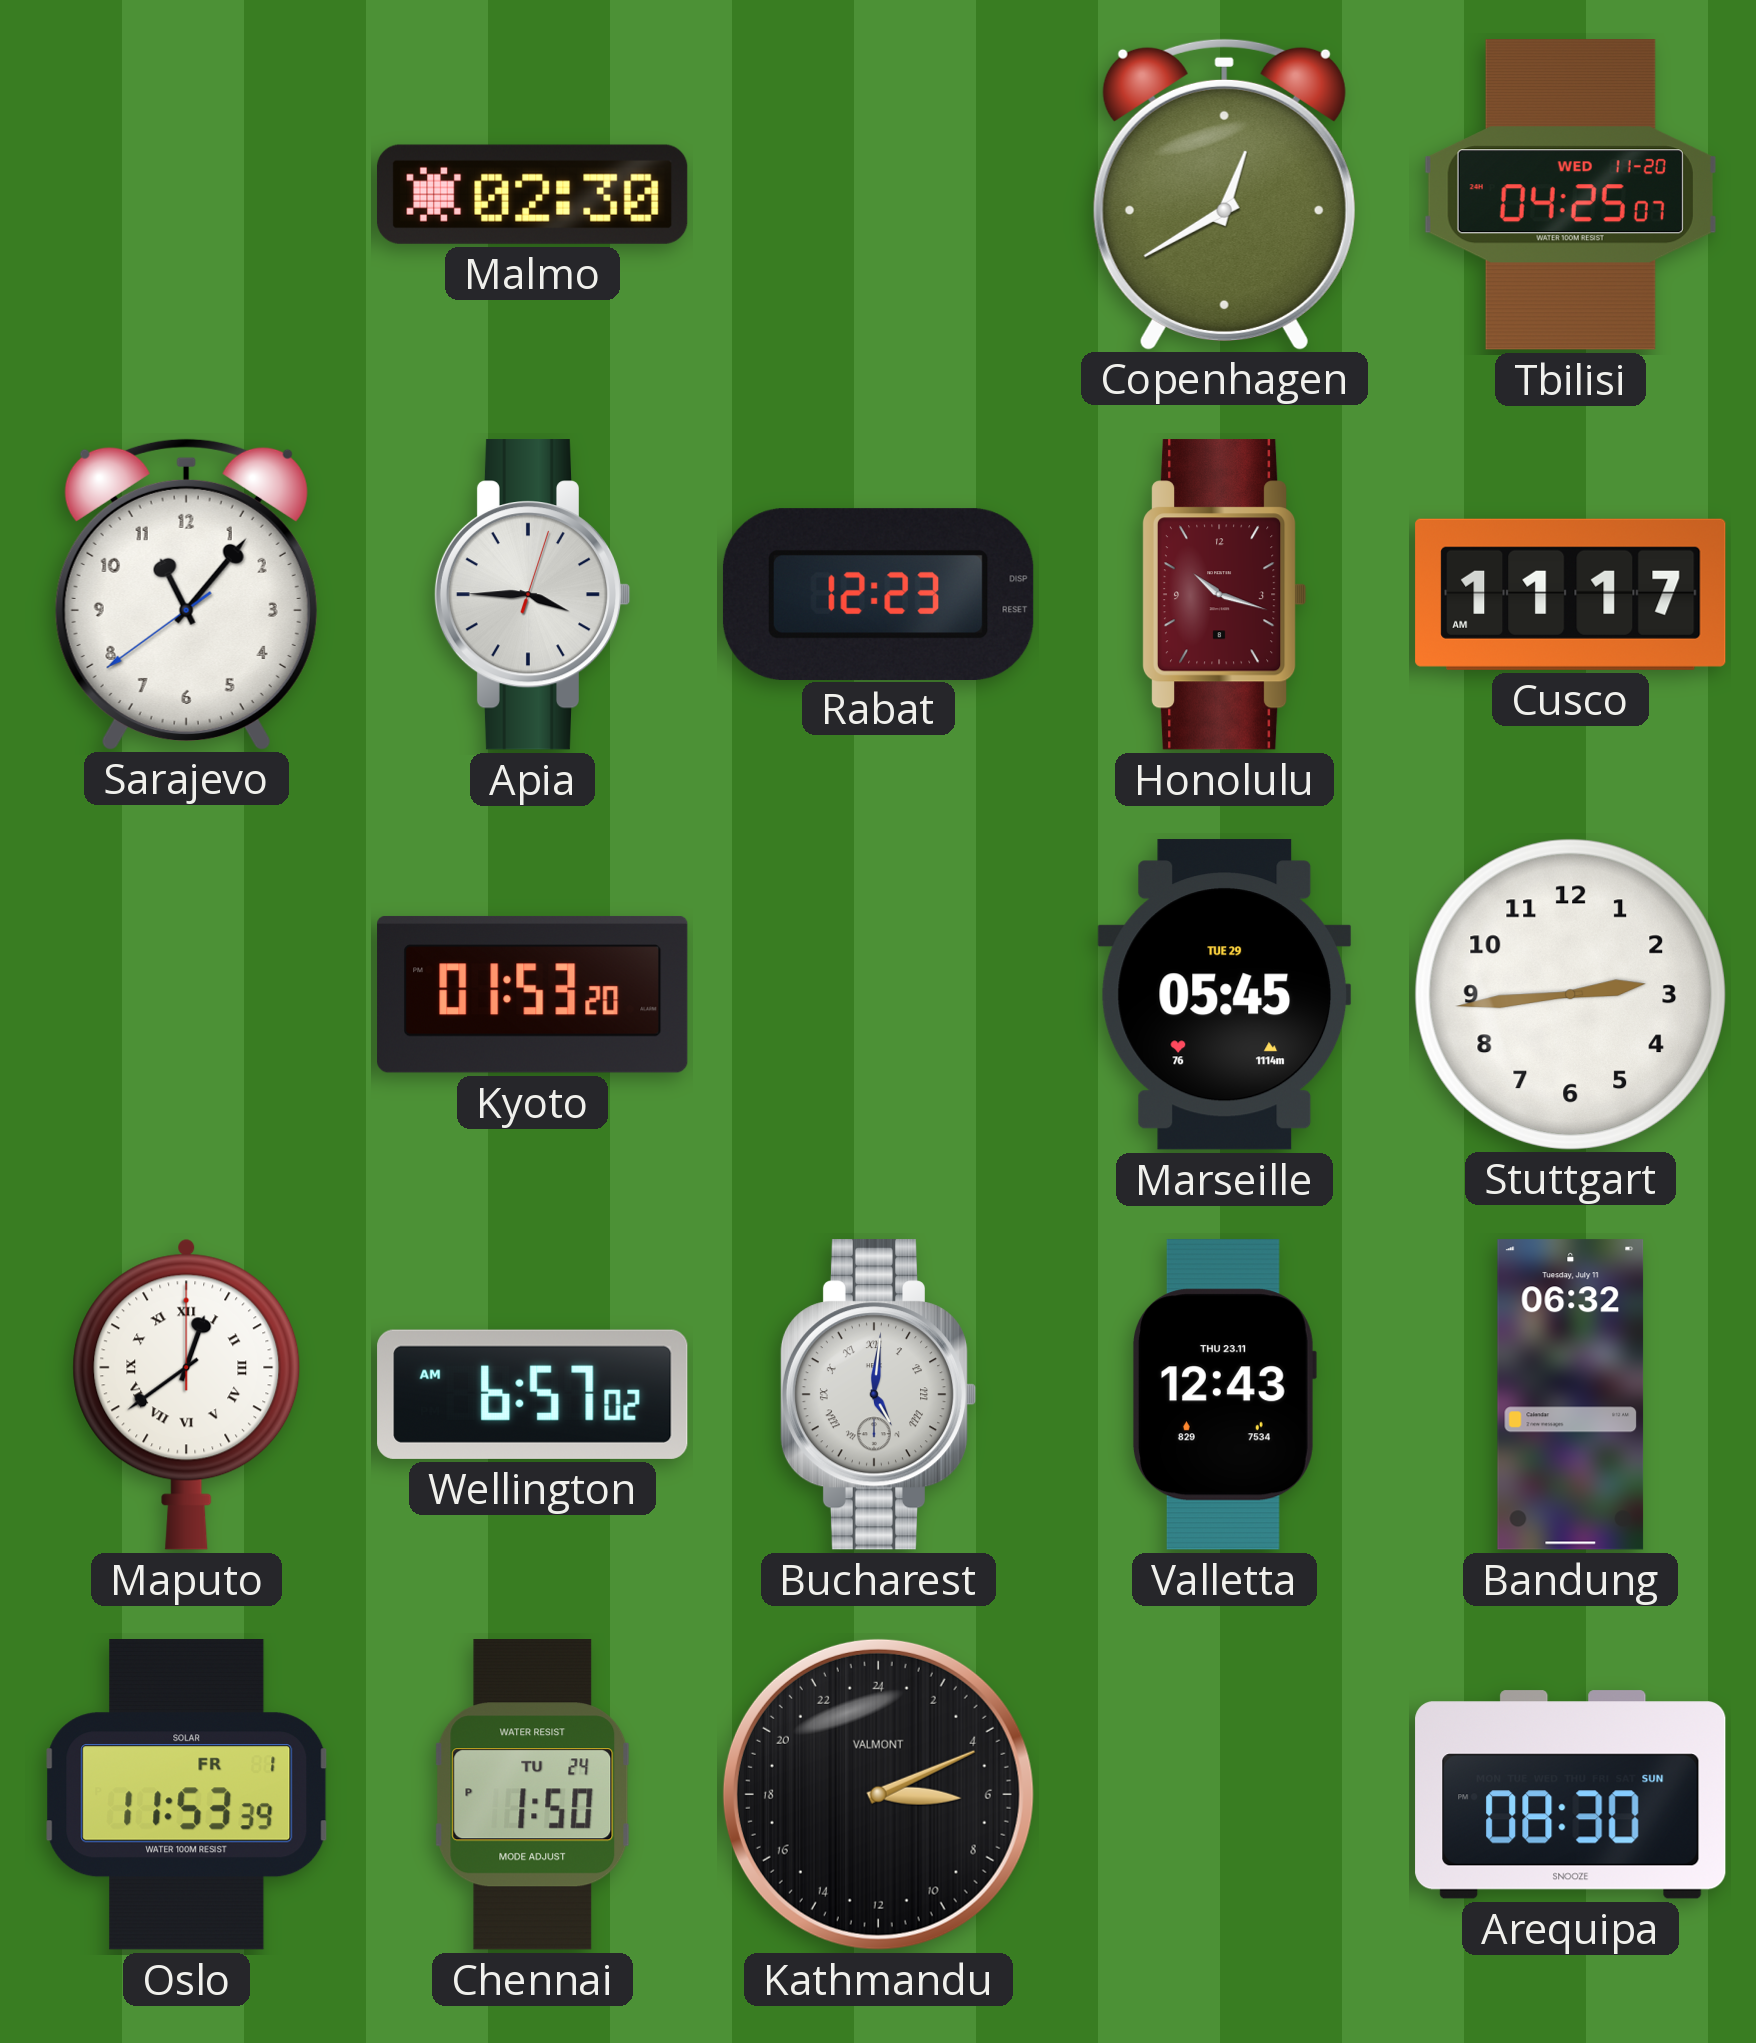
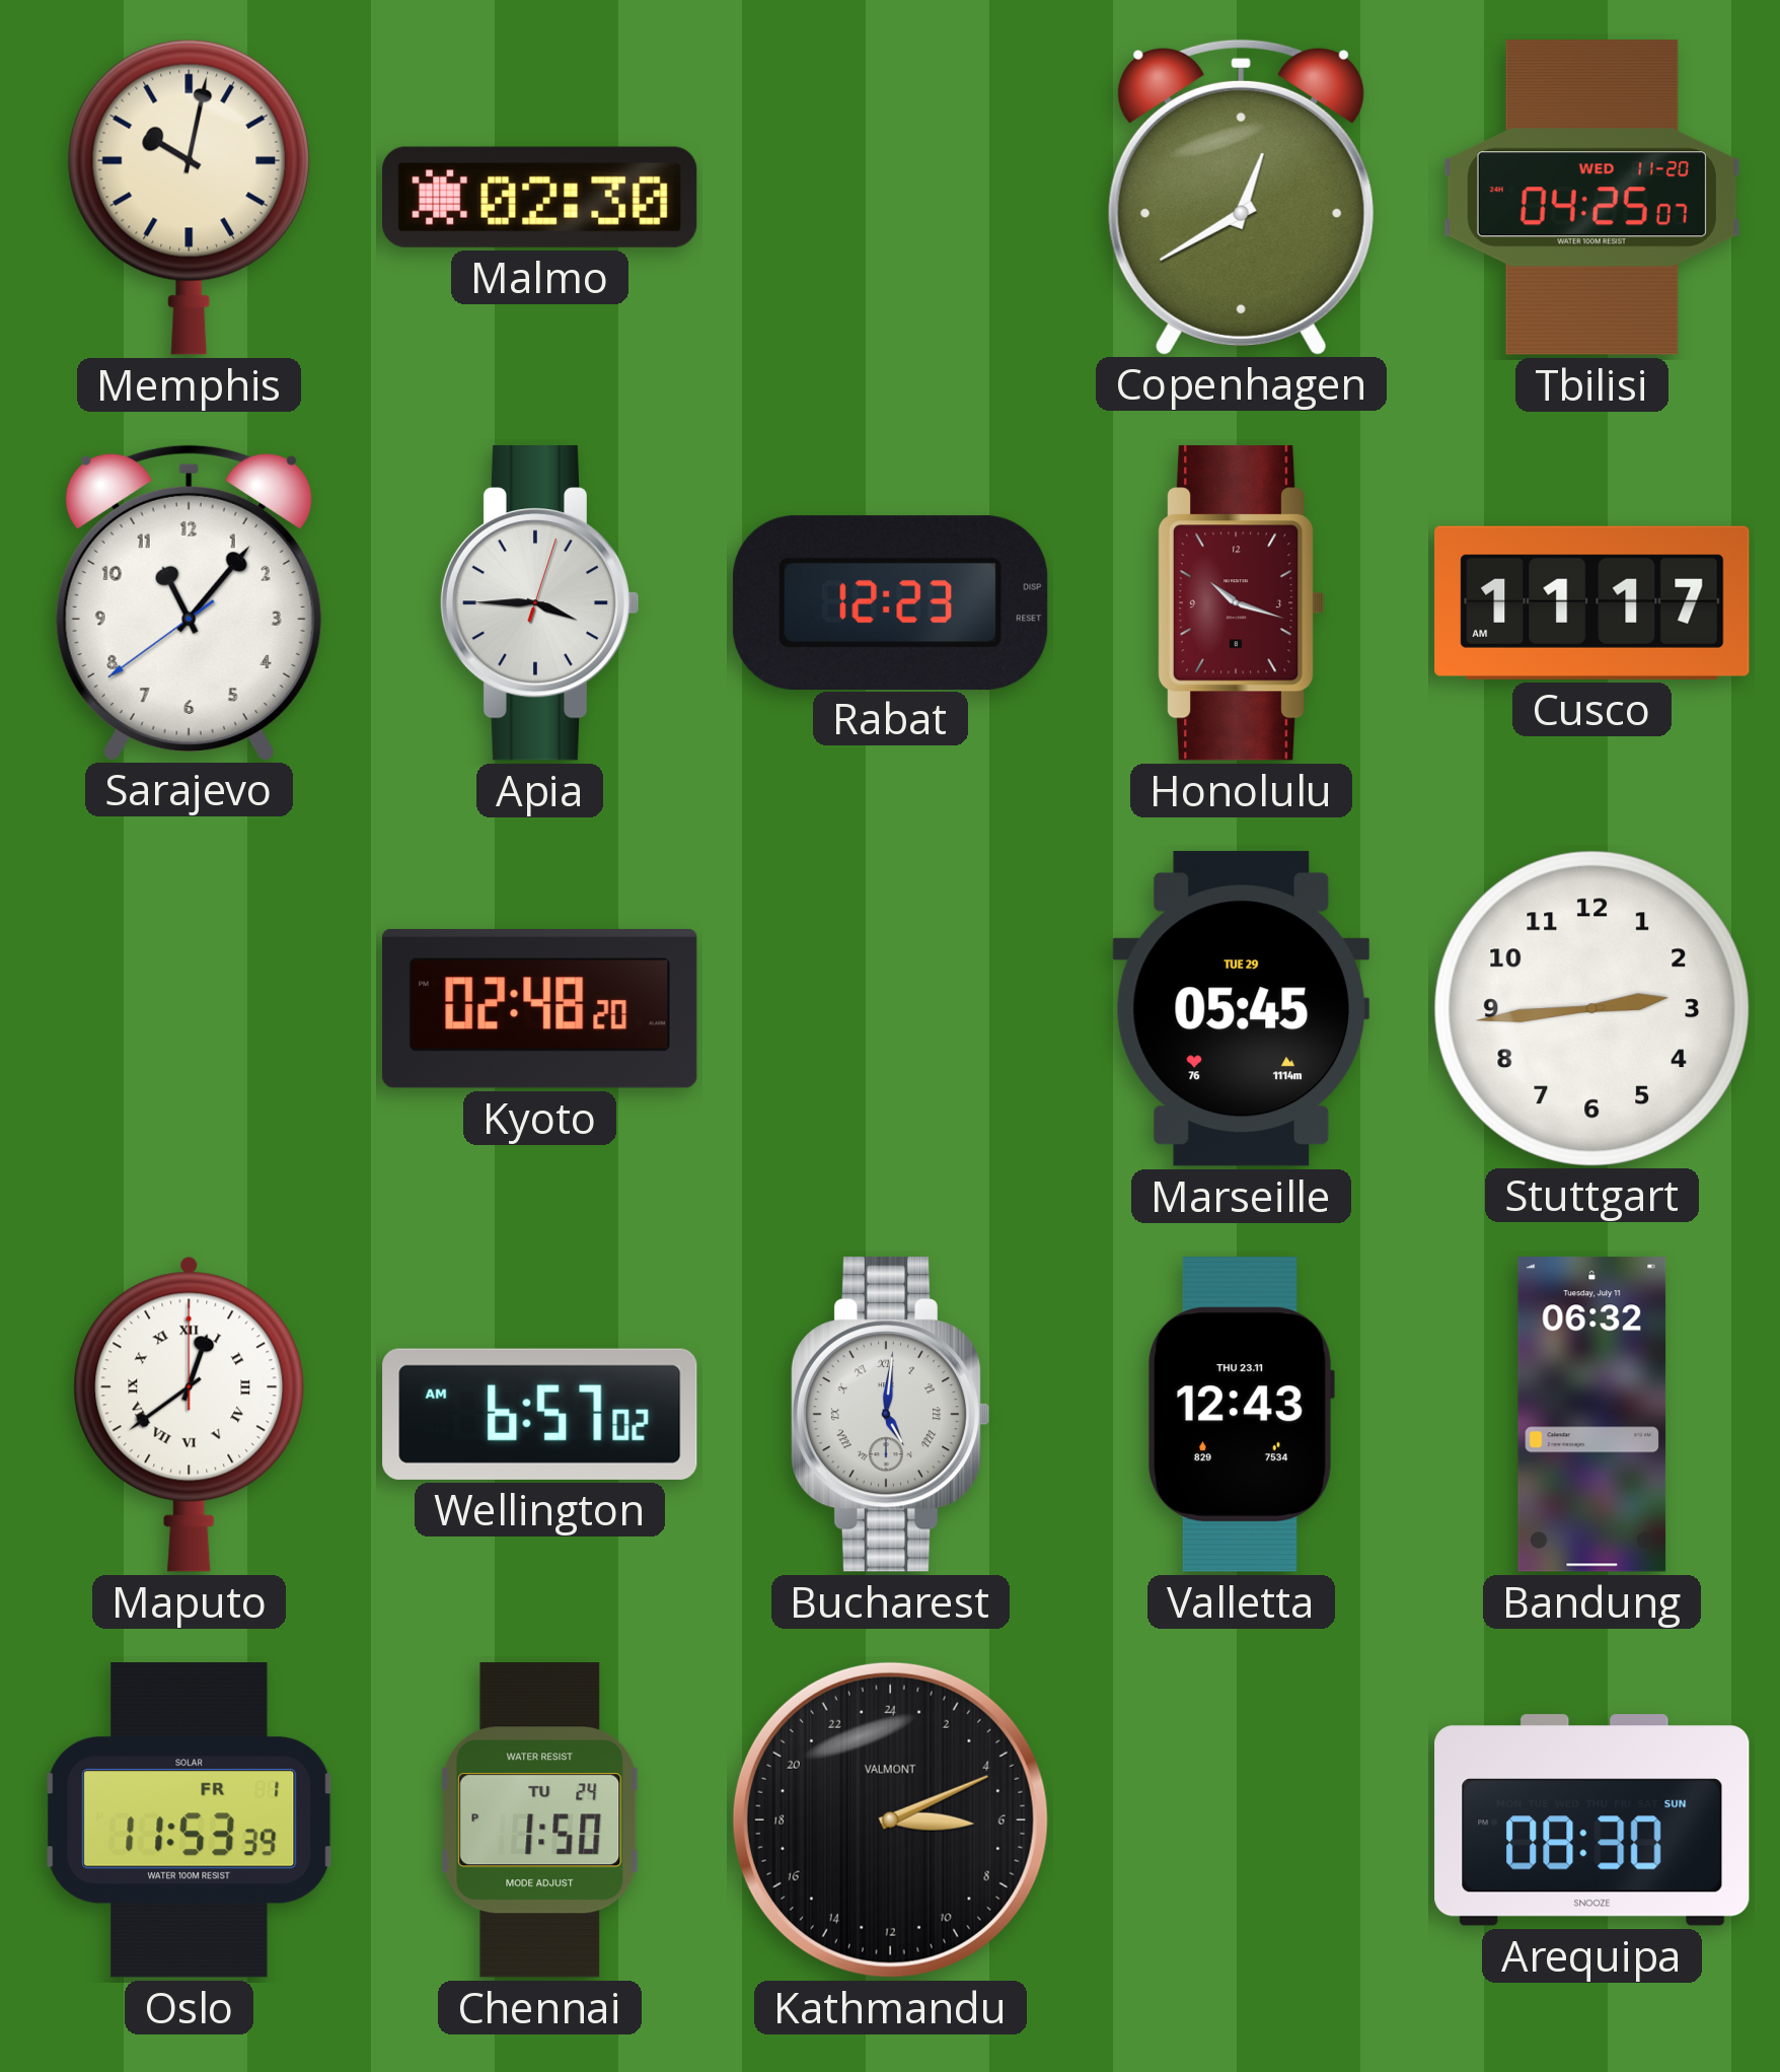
Memphis: none -> 10:02
Kyoto: 01:53 -> 02:48
